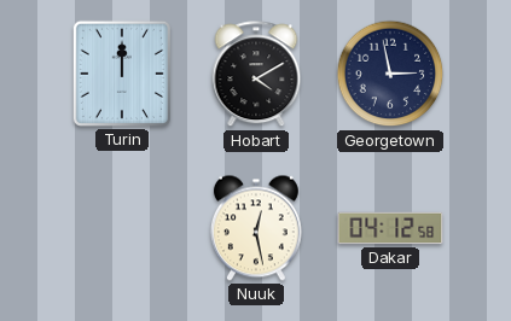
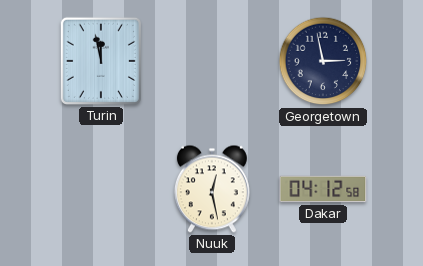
Turin: 12:00 -> 11:58
Hobart: 4:10 -> none
